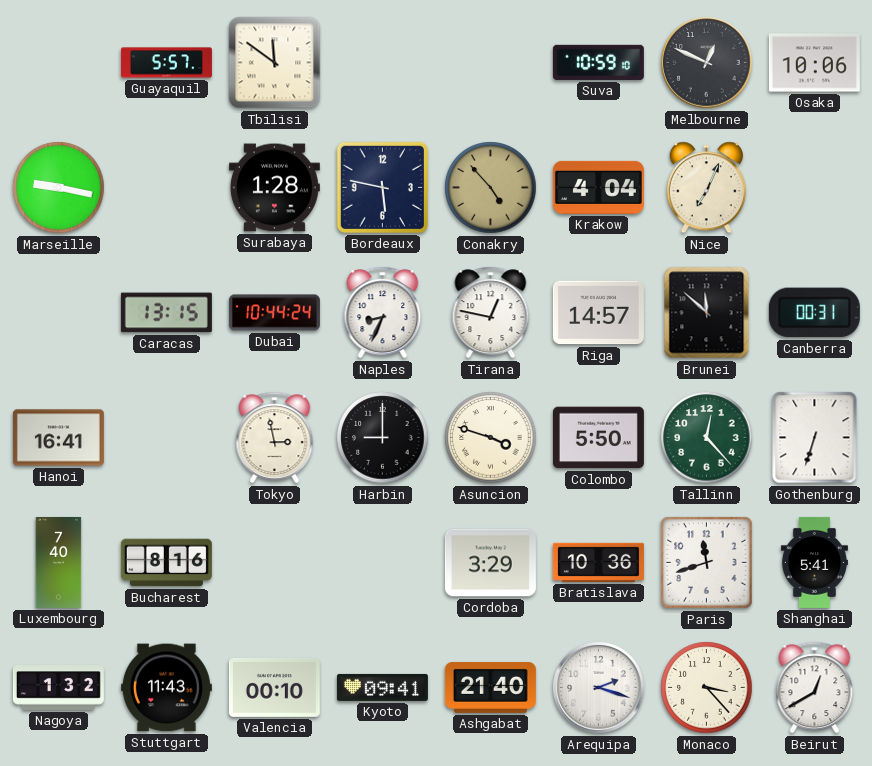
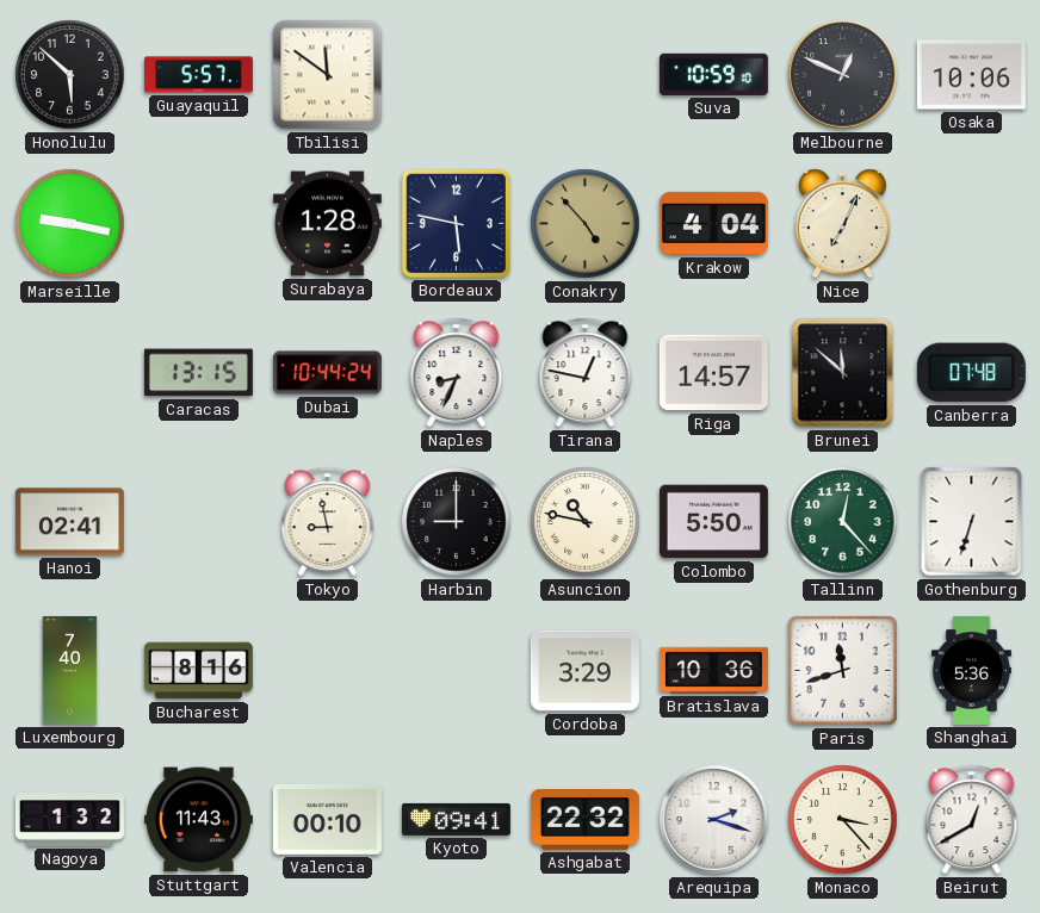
Honolulu: none -> 5:52
Canberra: 00:31 -> 07:48
Hanoi: 16:41 -> 02:41
Tokyo: 2:58 -> 8:58
Asuncion: 3:48 -> 10:47
Shanghai: 5:41 -> 5:36
Ashgabat: 21:40 -> 22:32
